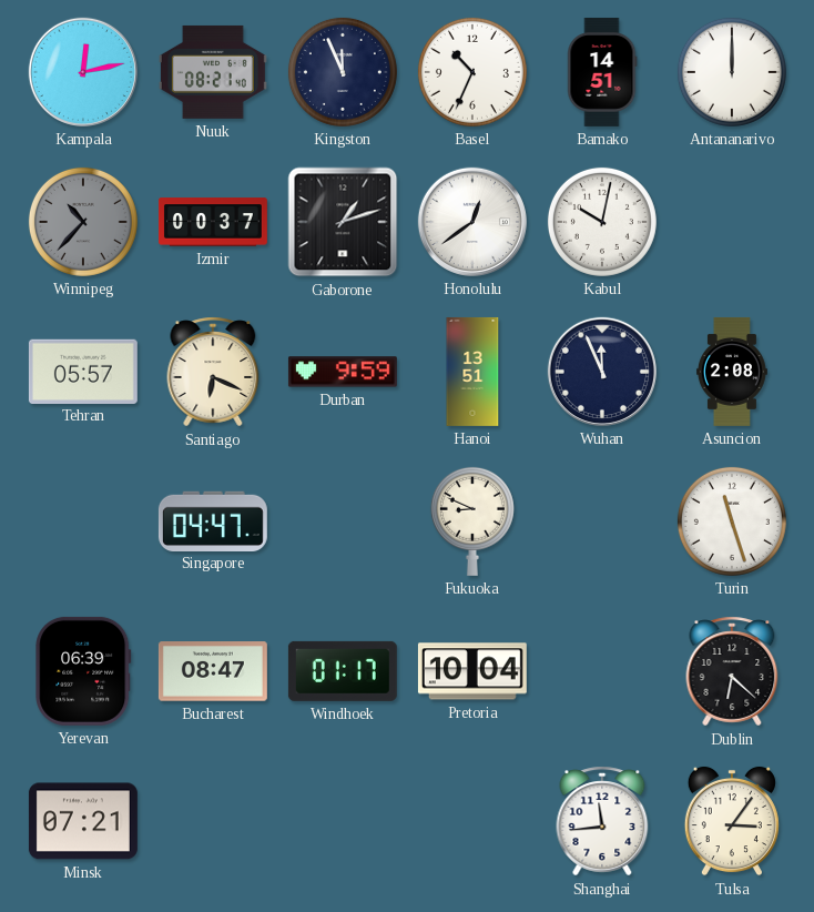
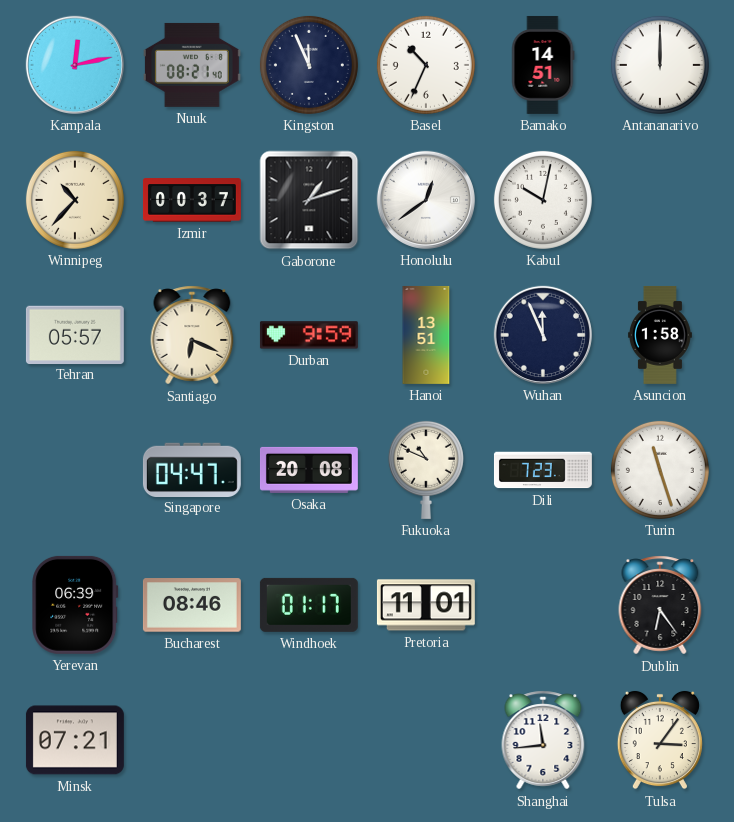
Winnipeg dial: grey -> cream
Asuncion: 2:08 -> 1:58
Osaka: none -> 20:08
Fukuoka: 8:49 -> 10:49
Dili: none -> 7:23
Bucharest: 08:47 -> 08:46
Pretoria: 10:04 -> 11:01
Dublin: 6:22 -> 6:24
